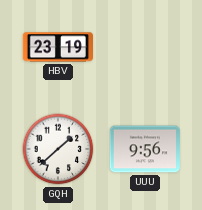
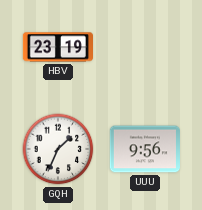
GQH: 1:38 -> 1:34
